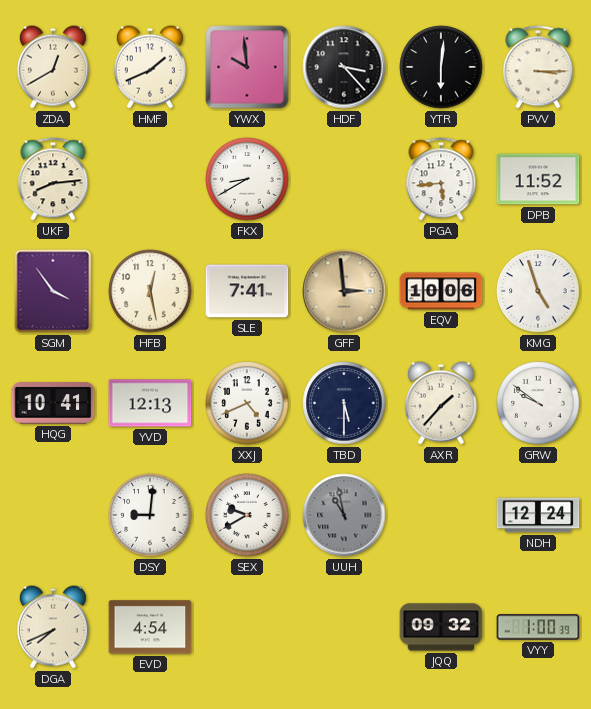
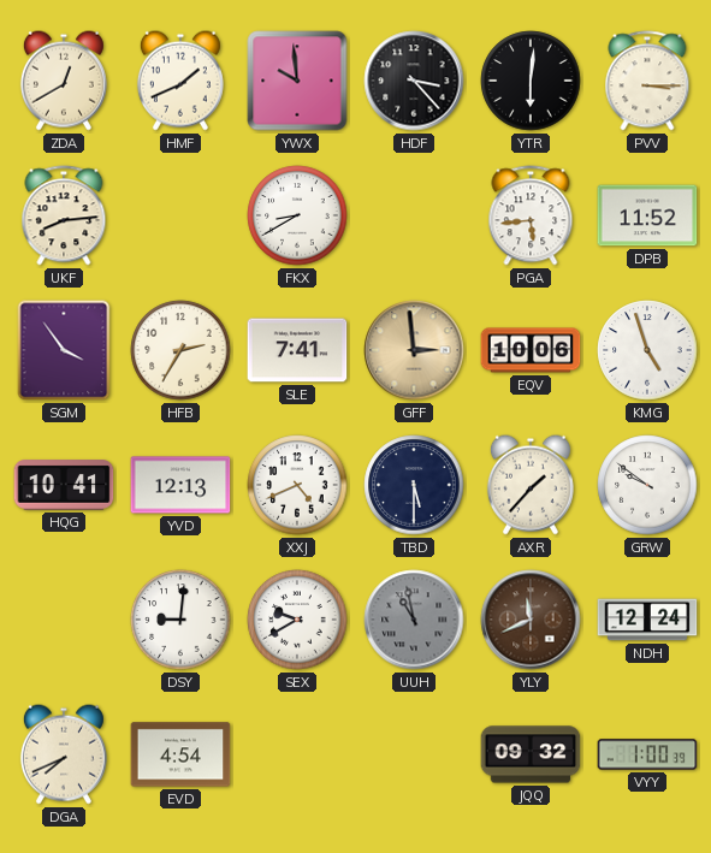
HFB: 12:28 -> 2:35
YLY: none -> 11:41
